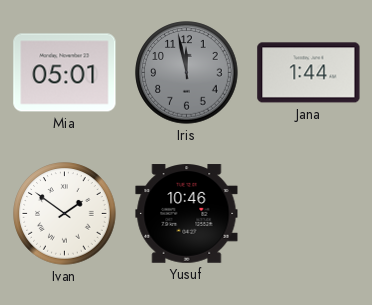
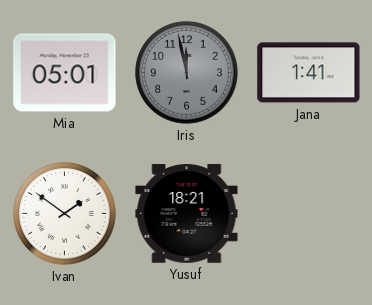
Jana: 1:44 -> 1:41
Yusuf: 10:46 -> 18:21
